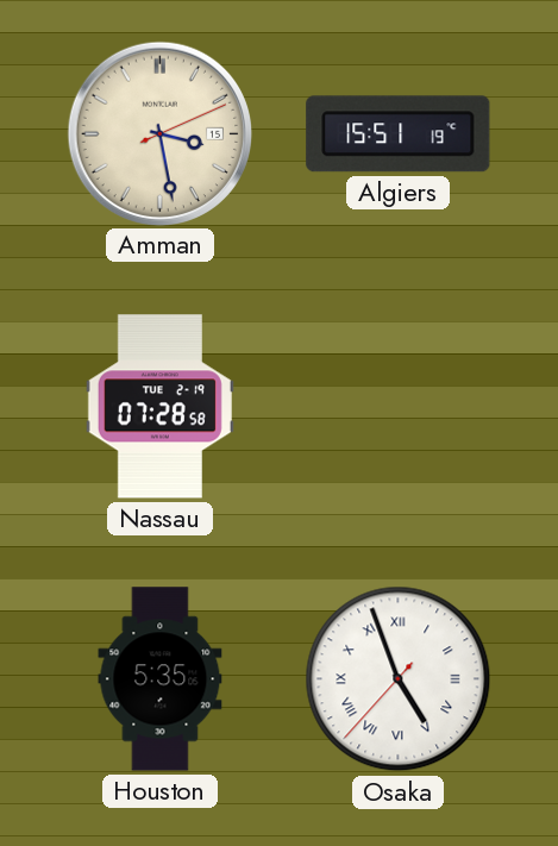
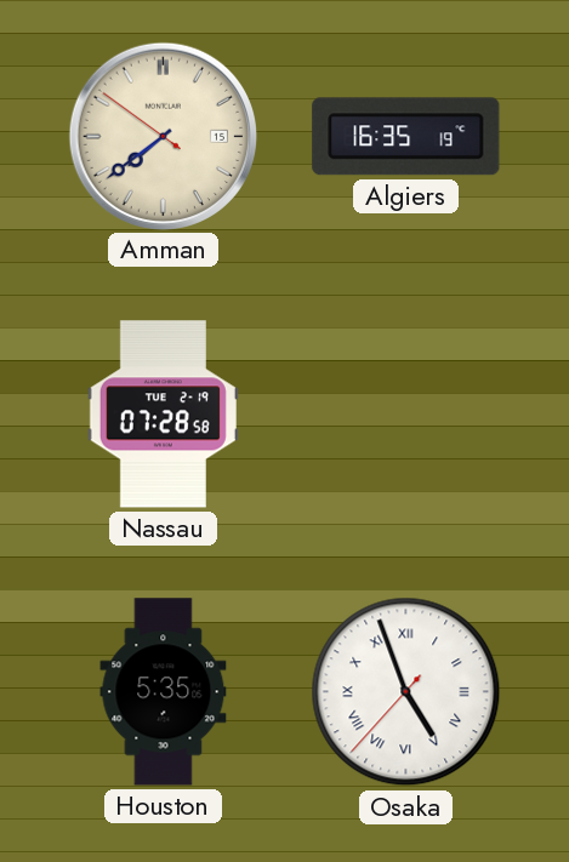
Amman: 3:28 -> 7:38
Algiers: 15:51 -> 16:35
